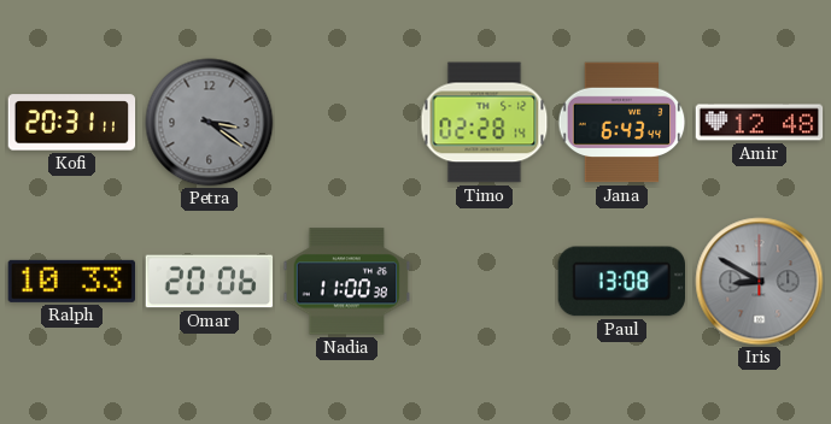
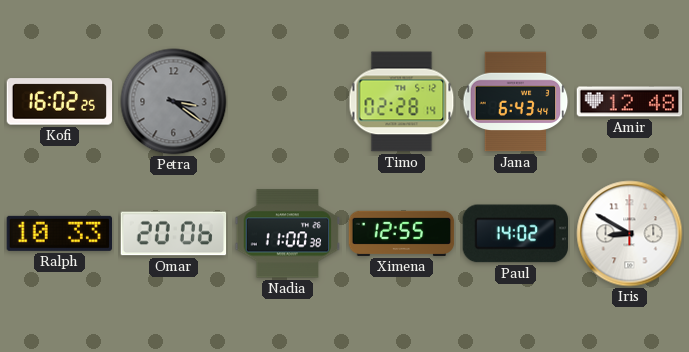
Kofi: 20:31 -> 16:02
Ximena: none -> 12:55
Paul: 13:08 -> 14:02
Iris dial: grey -> white
